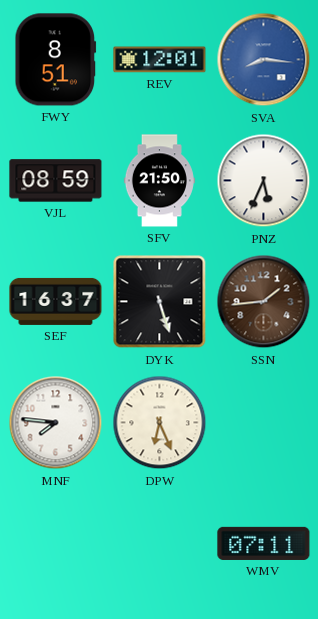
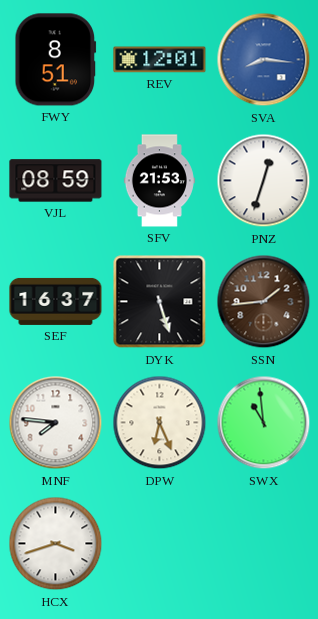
SFV: 21:50 -> 21:53
PNZ: 5:34 -> 12:33
SWX: none -> 10:59
HCX: none -> 3:42
WMV: 07:11 -> none
